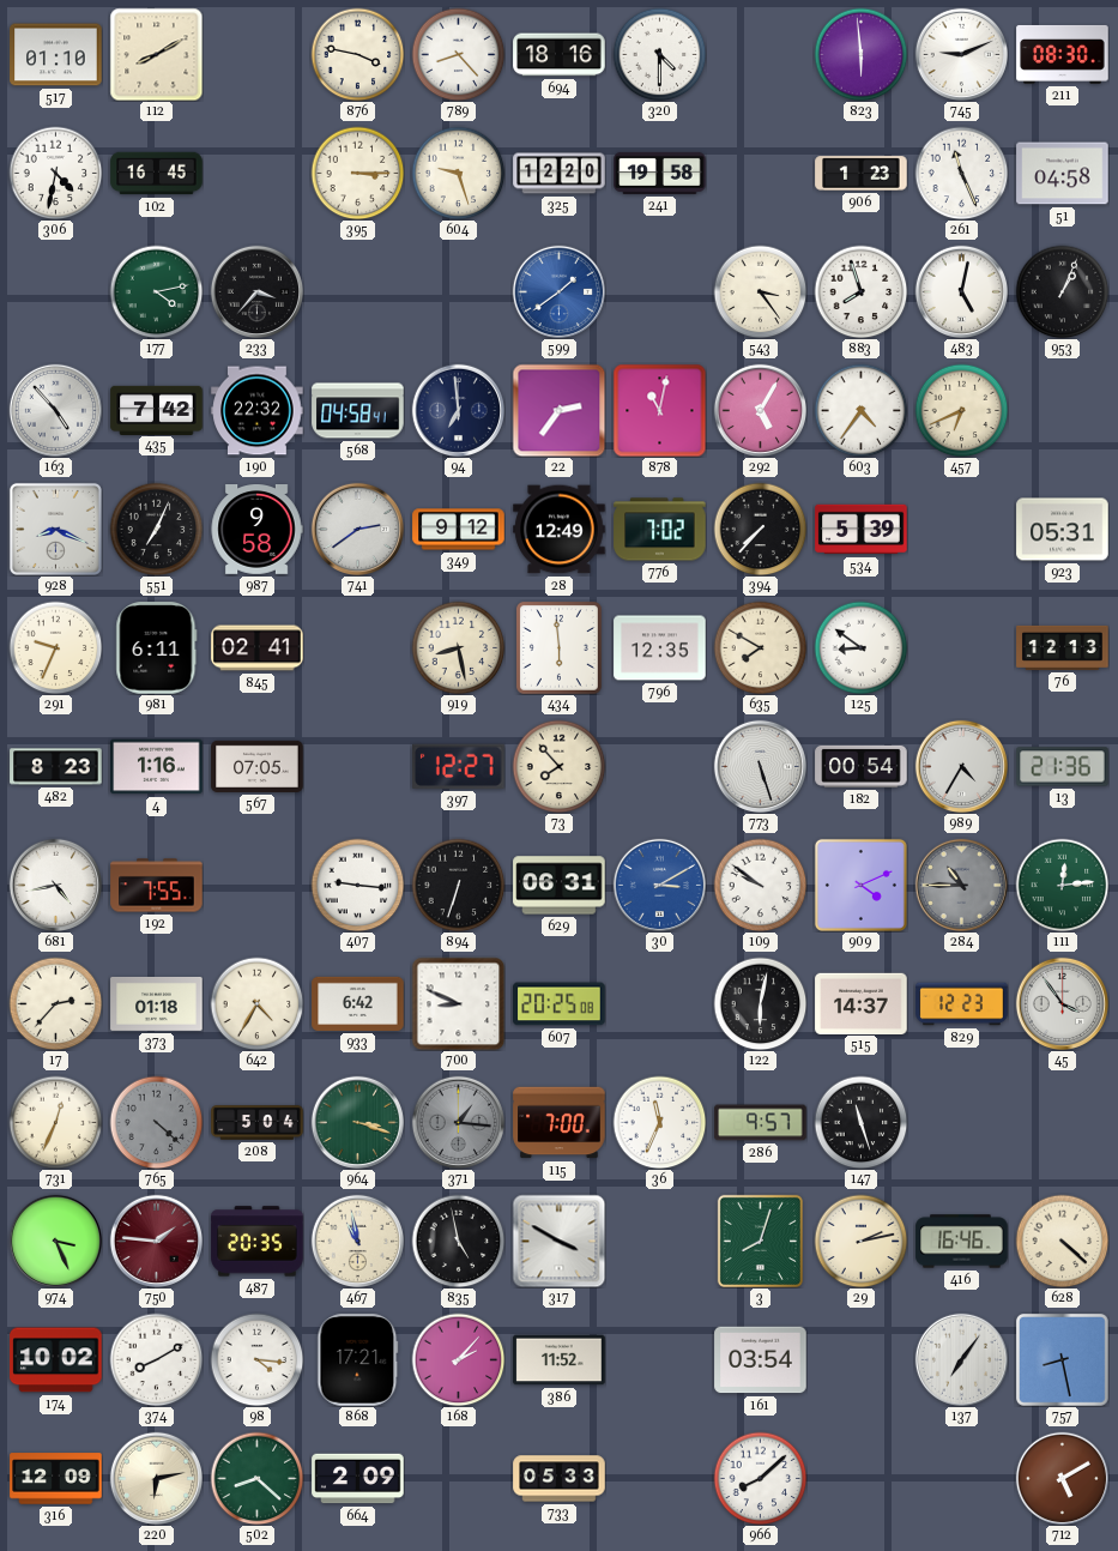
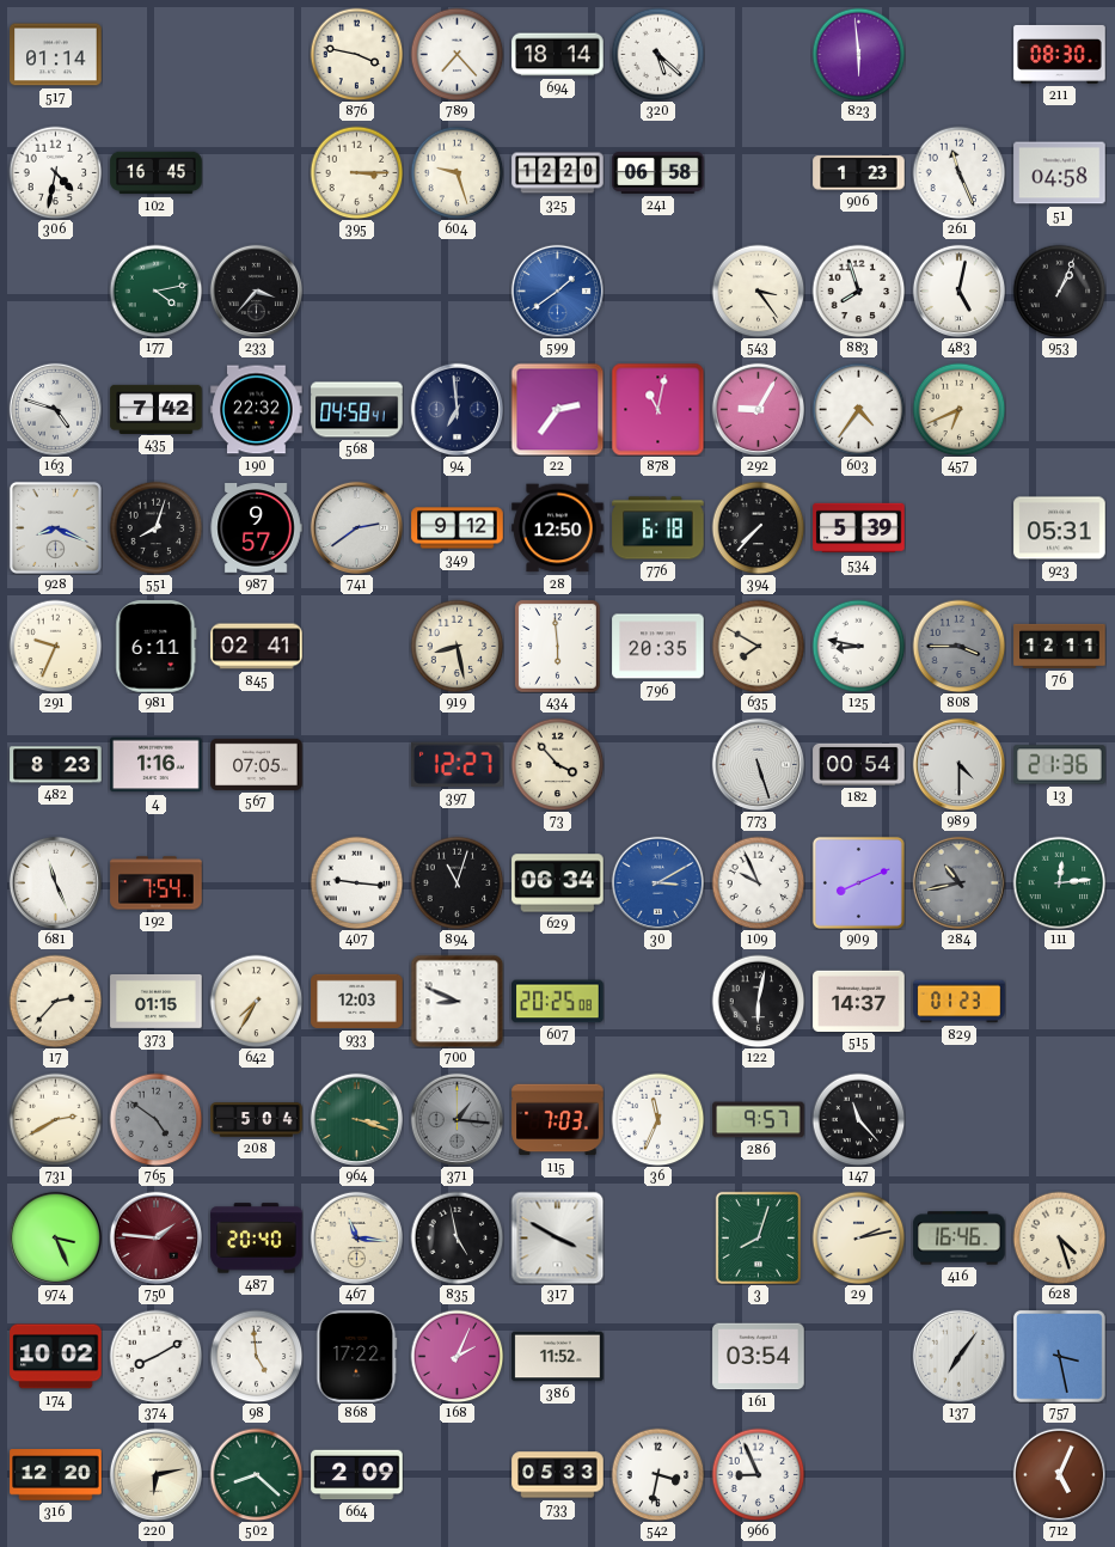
517: 01:10 -> 01:14
112: 8:10 -> none
789: 8:23 -> 7:23
694: 18:16 -> 18:14
320: 4:30 -> 5:22
745: 9:11 -> none
241: 19:58 -> 06:58
163: 4:53 -> 4:48
292: 5:05 -> 9:05
551: 7:04 -> 8:03
987: 9:58 -> 9:57
28: 12:49 -> 12:50
776: 7:02 -> 6:18
796: 12:35 -> 20:35
125: 8:51 -> 8:47
808: none -> 3:45
76: 12:13 -> 12:11
73: 7:53 -> 3:53
989: 4:35 -> 4:30
681: 4:43 -> 11:26
192: 7:55 -> 7:54
894: 6:33 -> 11:03
629: 06:31 -> 06:34
109: 9:51 -> 9:56
909: 4:11 -> 8:11
284: 10:45 -> 10:43
373: 01:18 -> 01:15
642: 4:35 -> 7:35
933: 6:42 -> 12:03
829: 12:23 -> 01:23
45: 3:54 -> none
731: 12:34 -> 2:40
765: 4:22 -> 4:51
115: 7:00 -> 7:03
147: 11:27 -> 11:23
487: 20:35 -> 20:40
467: 10:58 -> 11:16
628: 4:22 -> 4:27
98: 4:16 -> 4:59
868: 17:21 -> 17:22
168: 2:07 -> 2:04
757: 8:28 -> 3:28
316: 12:09 -> 12:20
542: none -> 3:32
966: 8:08 -> 8:56
712: 5:10 -> 5:04
